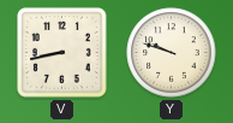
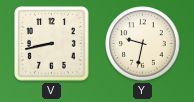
Y: 9:48 -> 9:32
